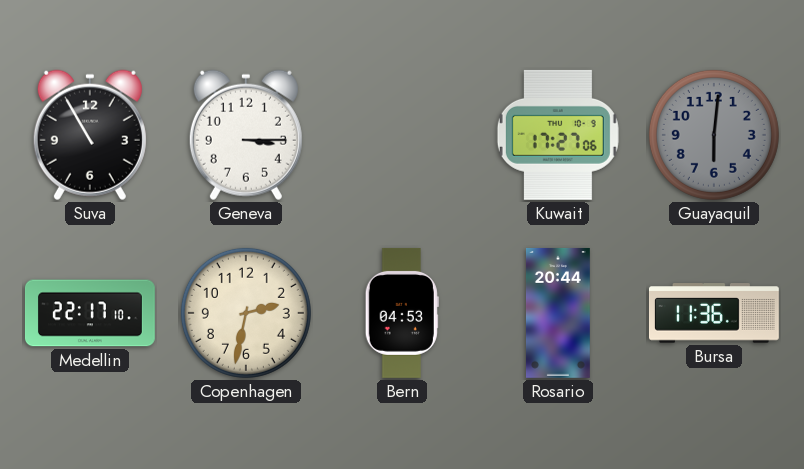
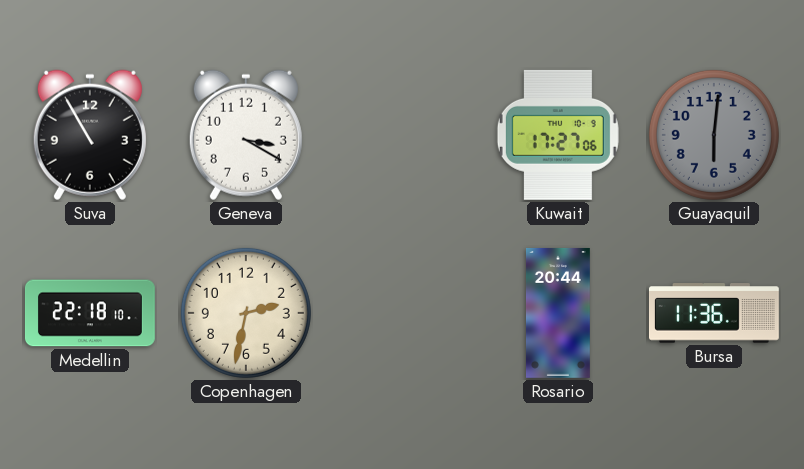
Geneva: 3:15 -> 3:20
Medellin: 22:17 -> 22:18
Bern: 04:53 -> none
